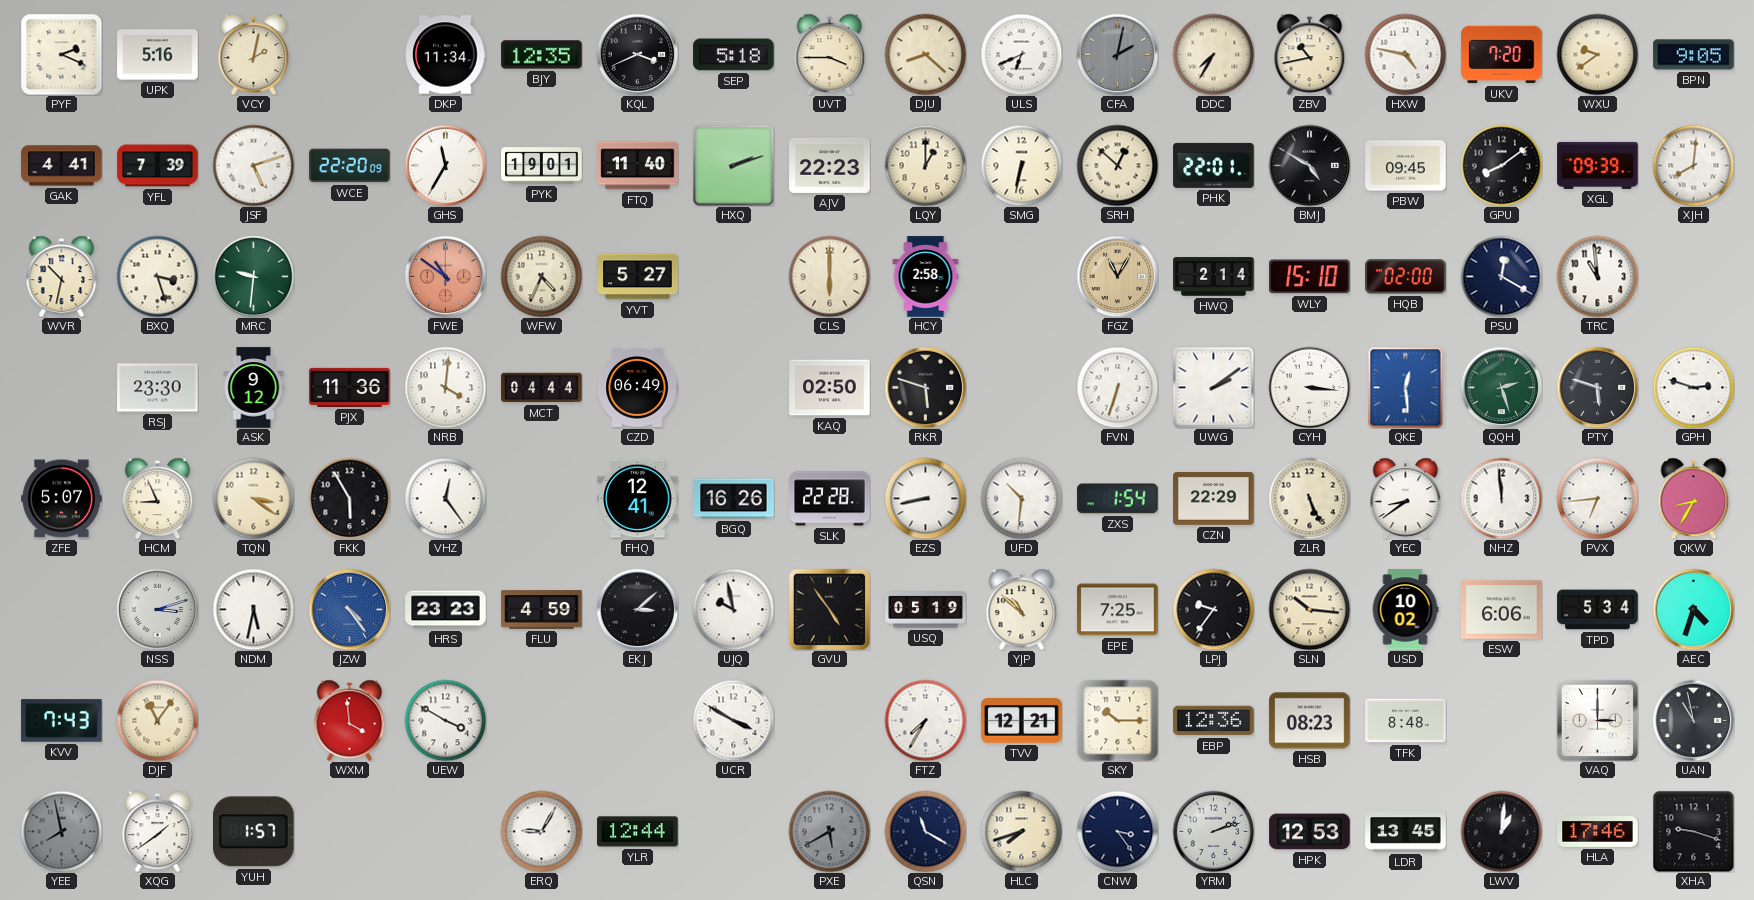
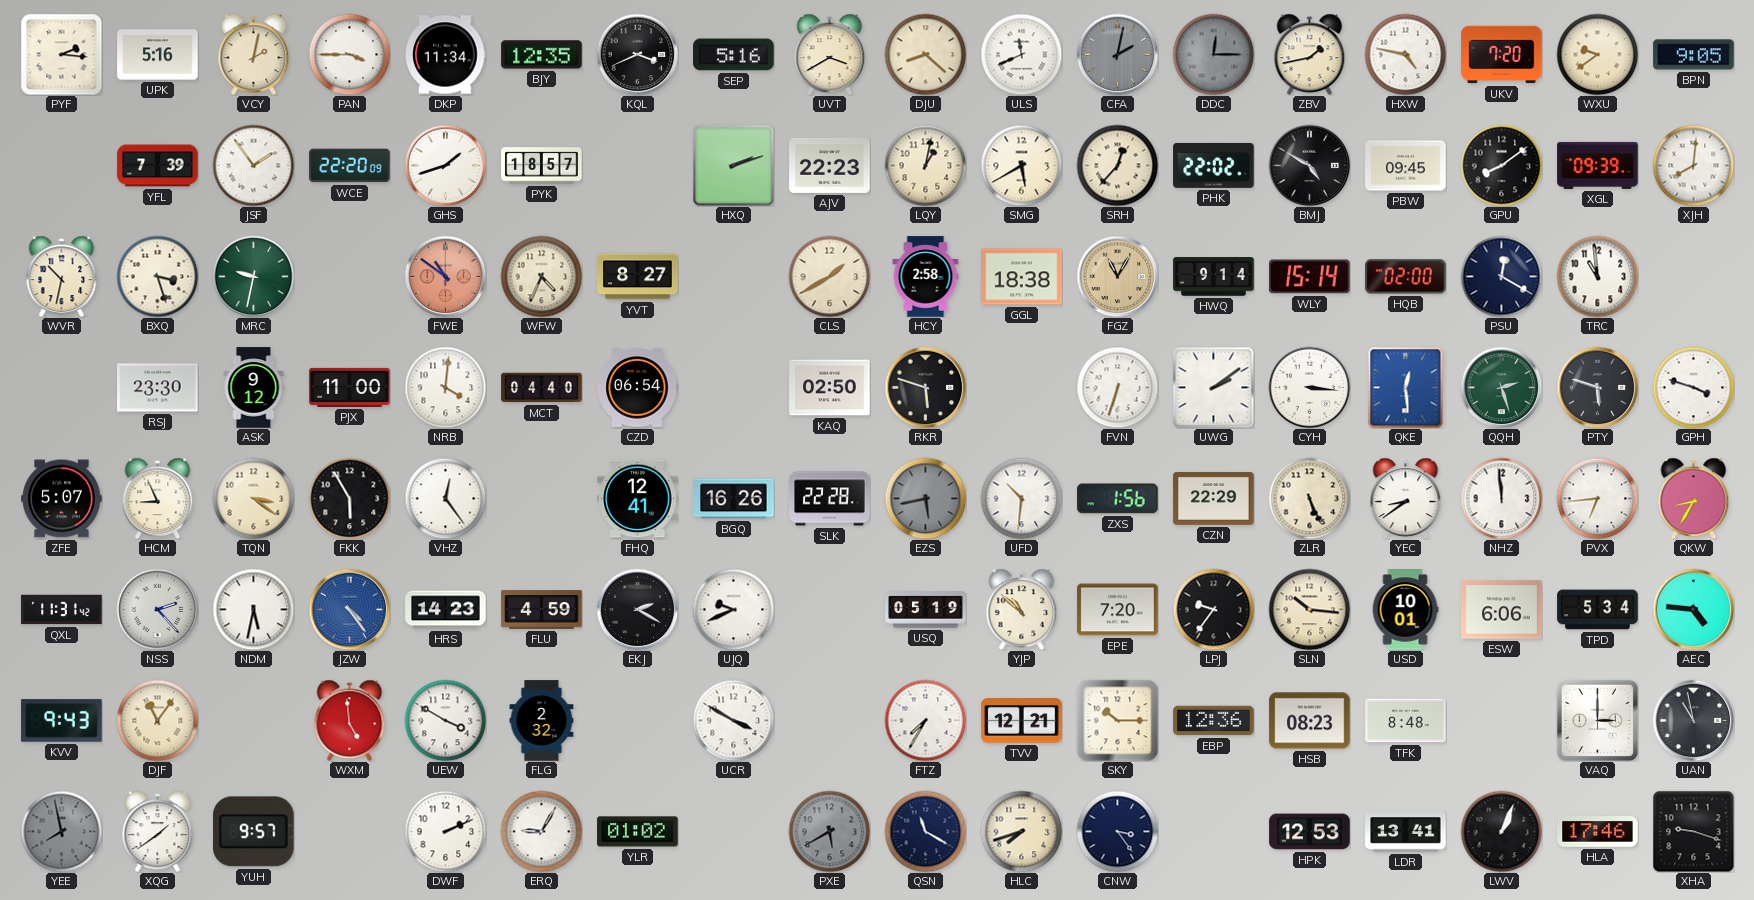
PYF: 2:19 -> 2:16
PAN: none -> 3:45
SEP: 5:18 -> 5:16
UVT: 3:45 -> 3:40
ULS: 6:41 -> 11:41
DDC: 7:35 -> 12:15
DDC dial: cream -> grey
ZBV: 10:43 -> 1:43
GAK: 4:41 -> none
JSF: 5:12 -> 1:54
GHS: 11:35 -> 1:42
PYK: 19:01 -> 18:57
FTQ: 11:40 -> none
LQY: 1:00 -> 1:02
SMG: 6:32 -> 5:40
SRH: 12:52 -> 12:37
PHK: 22:01 -> 22:02
MRC: 9:31 -> 9:32
YVT: 5:27 -> 8:27
CLS: 6:00 -> 1:40
GGL: none -> 18:38
HWQ: 2:14 -> 9:14
WLY: 15:10 -> 15:14
PJX: 11:36 -> 11:00
MCT: 04:44 -> 04:40
CZD: 06:49 -> 06:54
GPH: 2:48 -> 3:48
EZS: 8:43 -> 5:43
EZS dial: white -> grey
ZXS: 1:54 -> 1:56
QXL: none -> 11:31
NSS: 3:12 -> 2:23
HRS: 23:23 -> 14:23
EKJ: 3:08 -> 2:20
UJQ: 9:58 -> 9:41
GVU: 4:54 -> none
EPE: 7:25 -> 7:20
USD: 10:02 -> 10:01
AEC: 4:33 -> 4:46
KVV: 7:43 -> 9:43
WXM: 3:59 -> 4:59
FLG: none -> 2:32
YUH: 1:57 -> 9:57
DWF: none -> 2:11
YLR: 12:44 -> 01:02
YRM: 2:12 -> none
LDR: 13:45 -> 13:41
LWV: 1:01 -> 1:04
